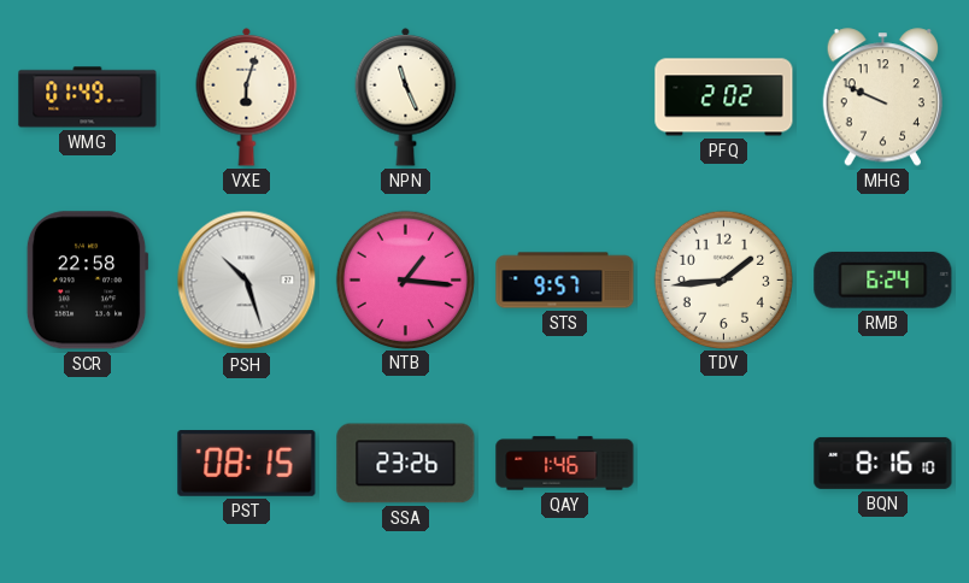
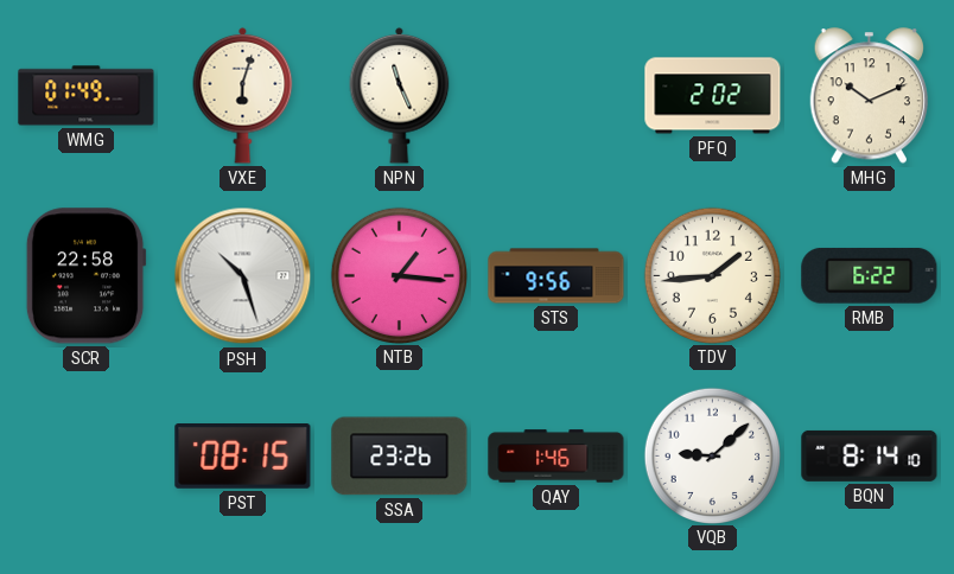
MHG: 9:49 -> 10:11
STS: 9:57 -> 9:56
RMB: 6:24 -> 6:22
VQB: none -> 9:08
BQN: 8:16 -> 8:14
